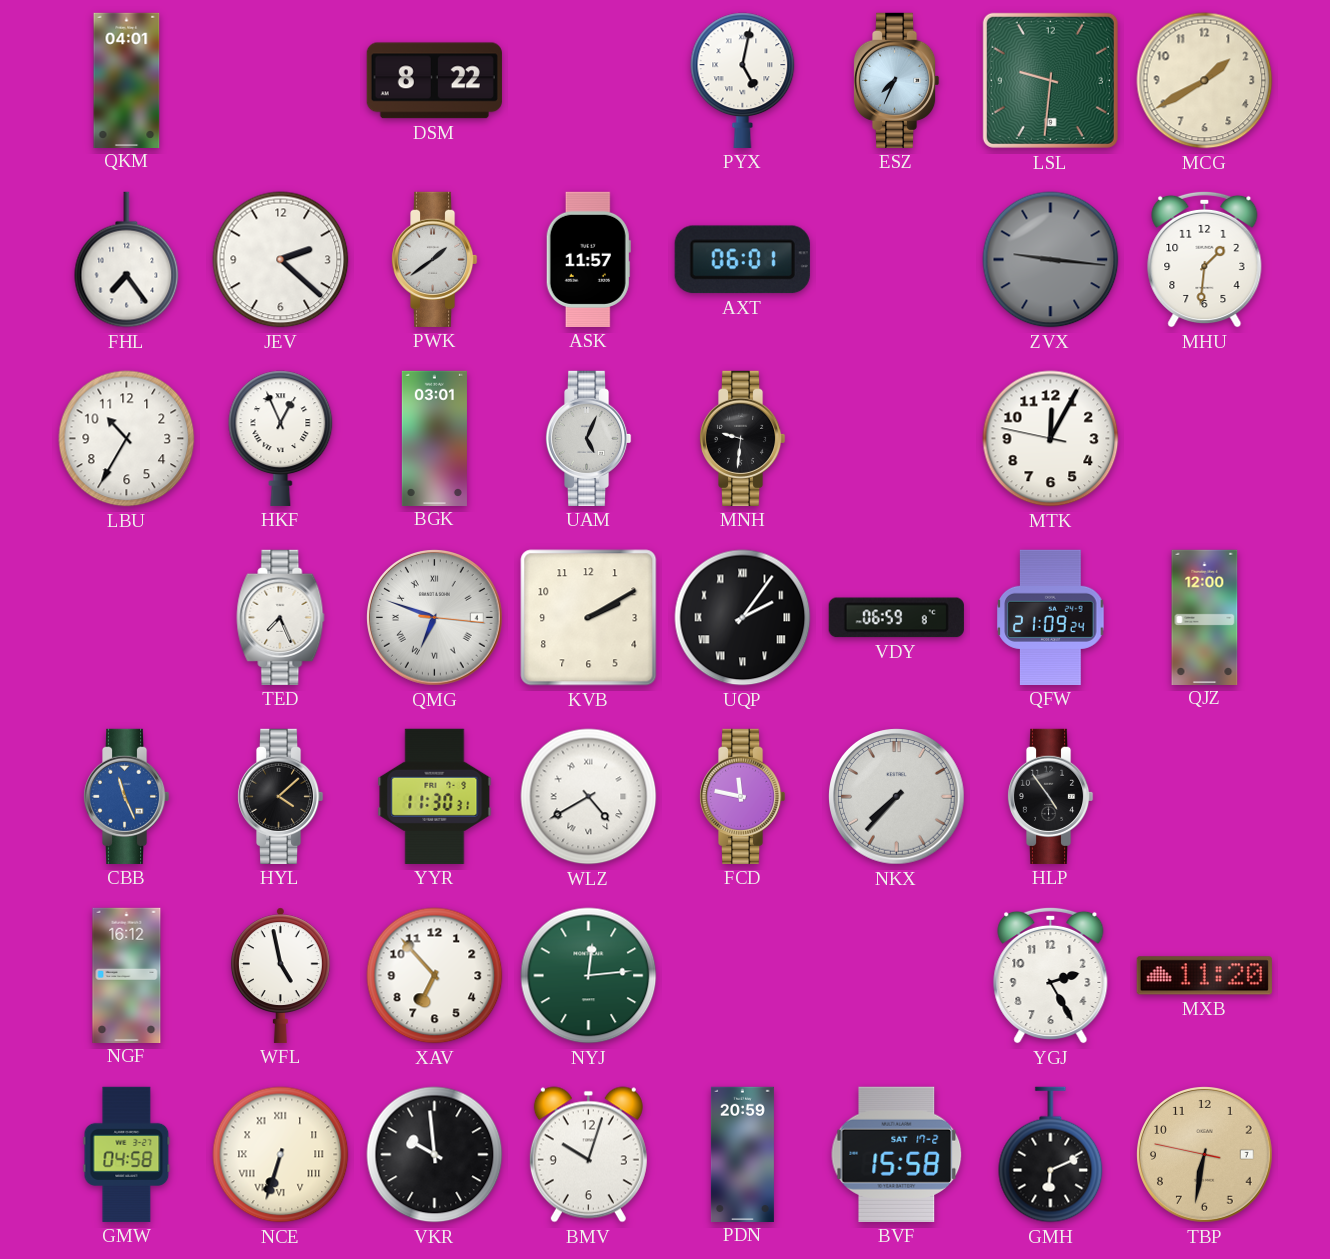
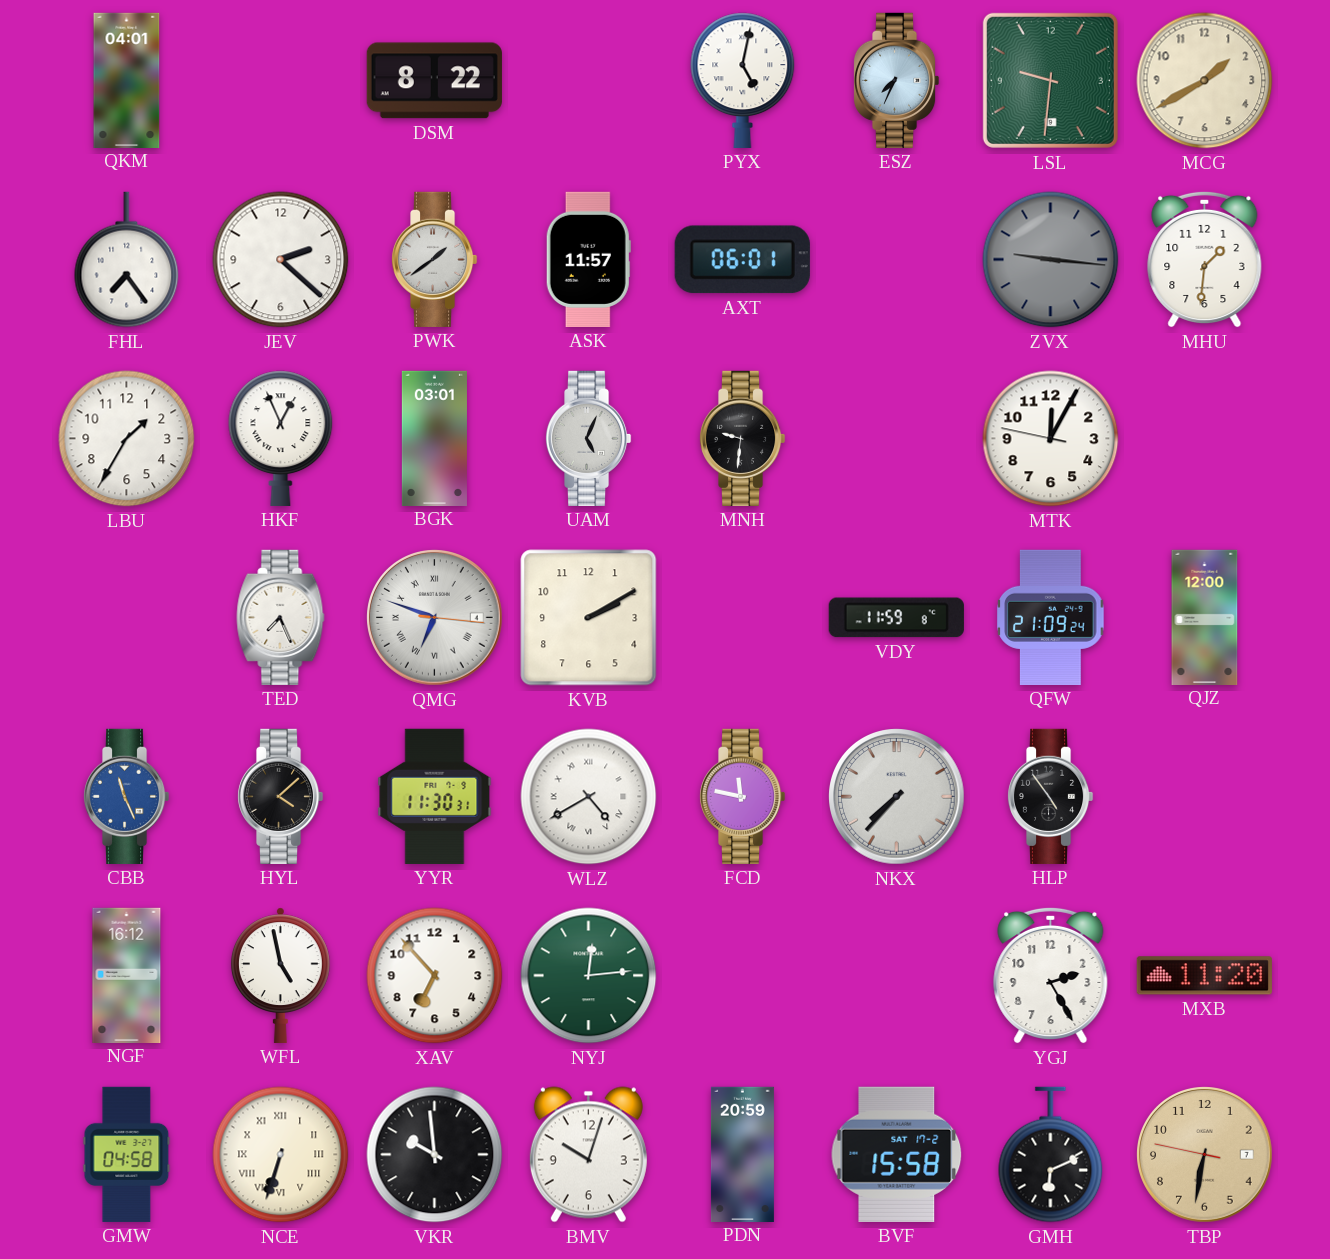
LBU: 10:35 -> 1:35
UQP: 2:06 -> none
VDY: 06:59 -> 11:59
